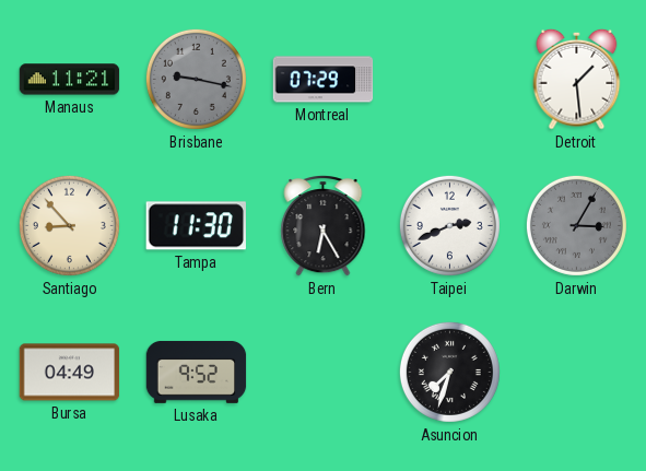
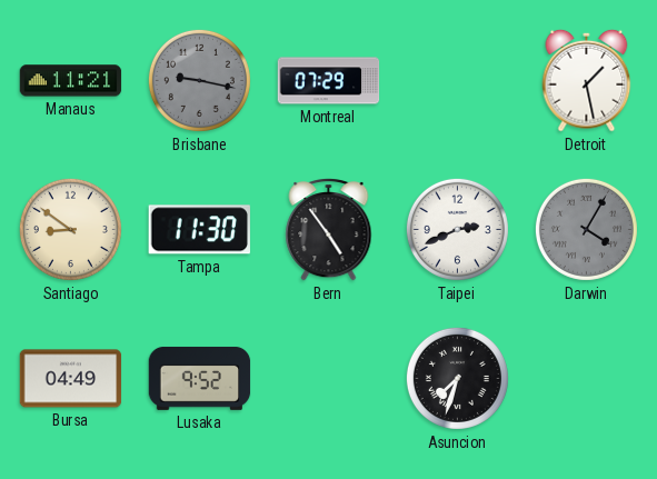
Detroit: 1:29 -> 1:28
Santiago: 8:53 -> 8:51
Bern: 6:25 -> 4:54
Darwin: 3:05 -> 4:05
